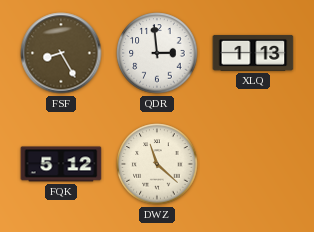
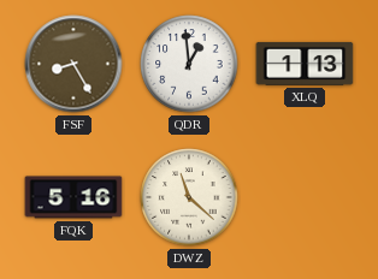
QDR: 2:59 -> 12:59
FQK: 5:12 -> 5:16
